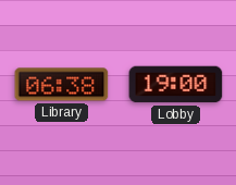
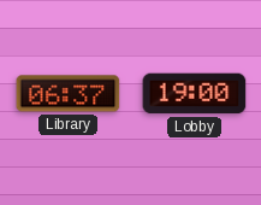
Library: 06:38 -> 06:37
